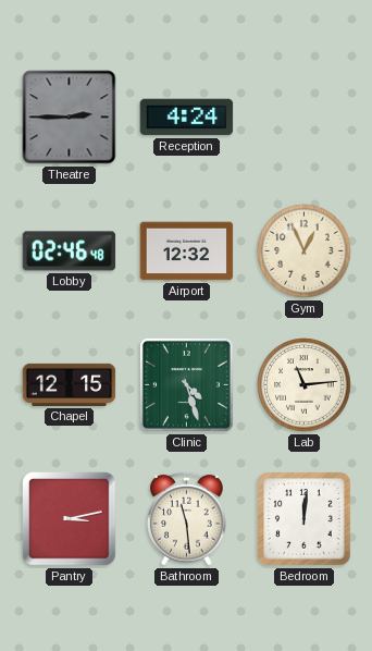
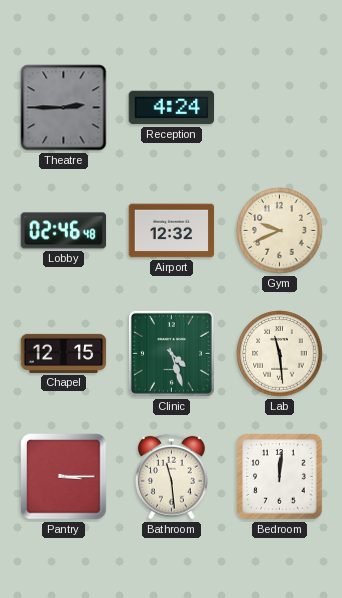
Gym: 12:56 -> 9:41
Lab: 11:14 -> 11:29
Pantry: 3:13 -> 3:15
